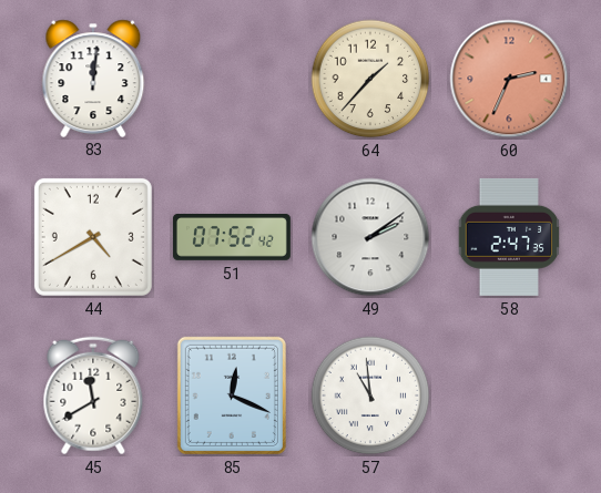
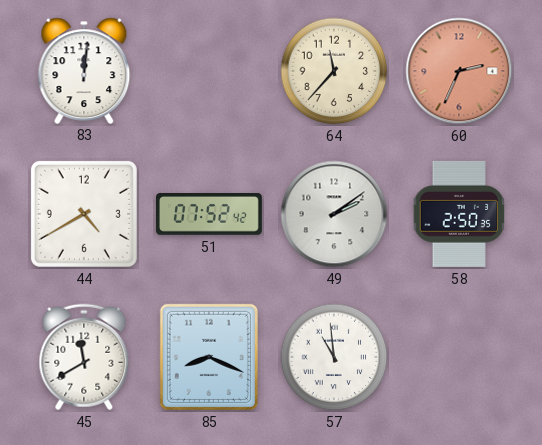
64: 1:37 -> 11:37
58: 2:47 -> 2:50
85: 12:19 -> 8:19
